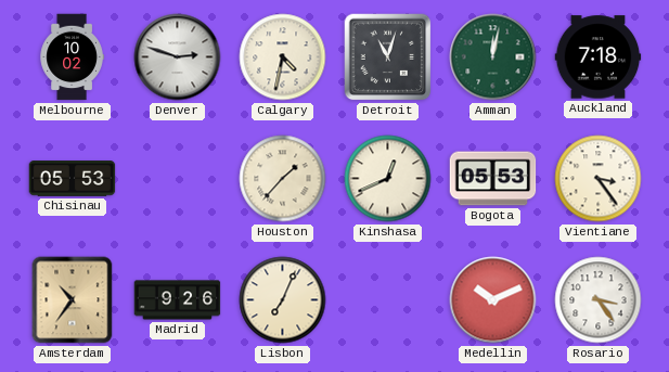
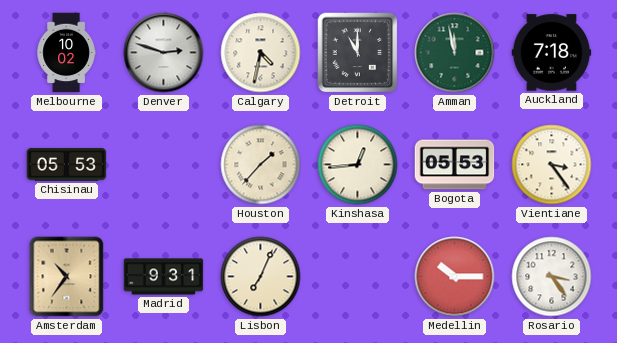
Detroit: 11:03 -> 11:00
Amman: 12:02 -> 11:58
Kinshasa: 12:41 -> 12:44
Madrid: 9:26 -> 9:31
Medellin: 10:11 -> 10:15
